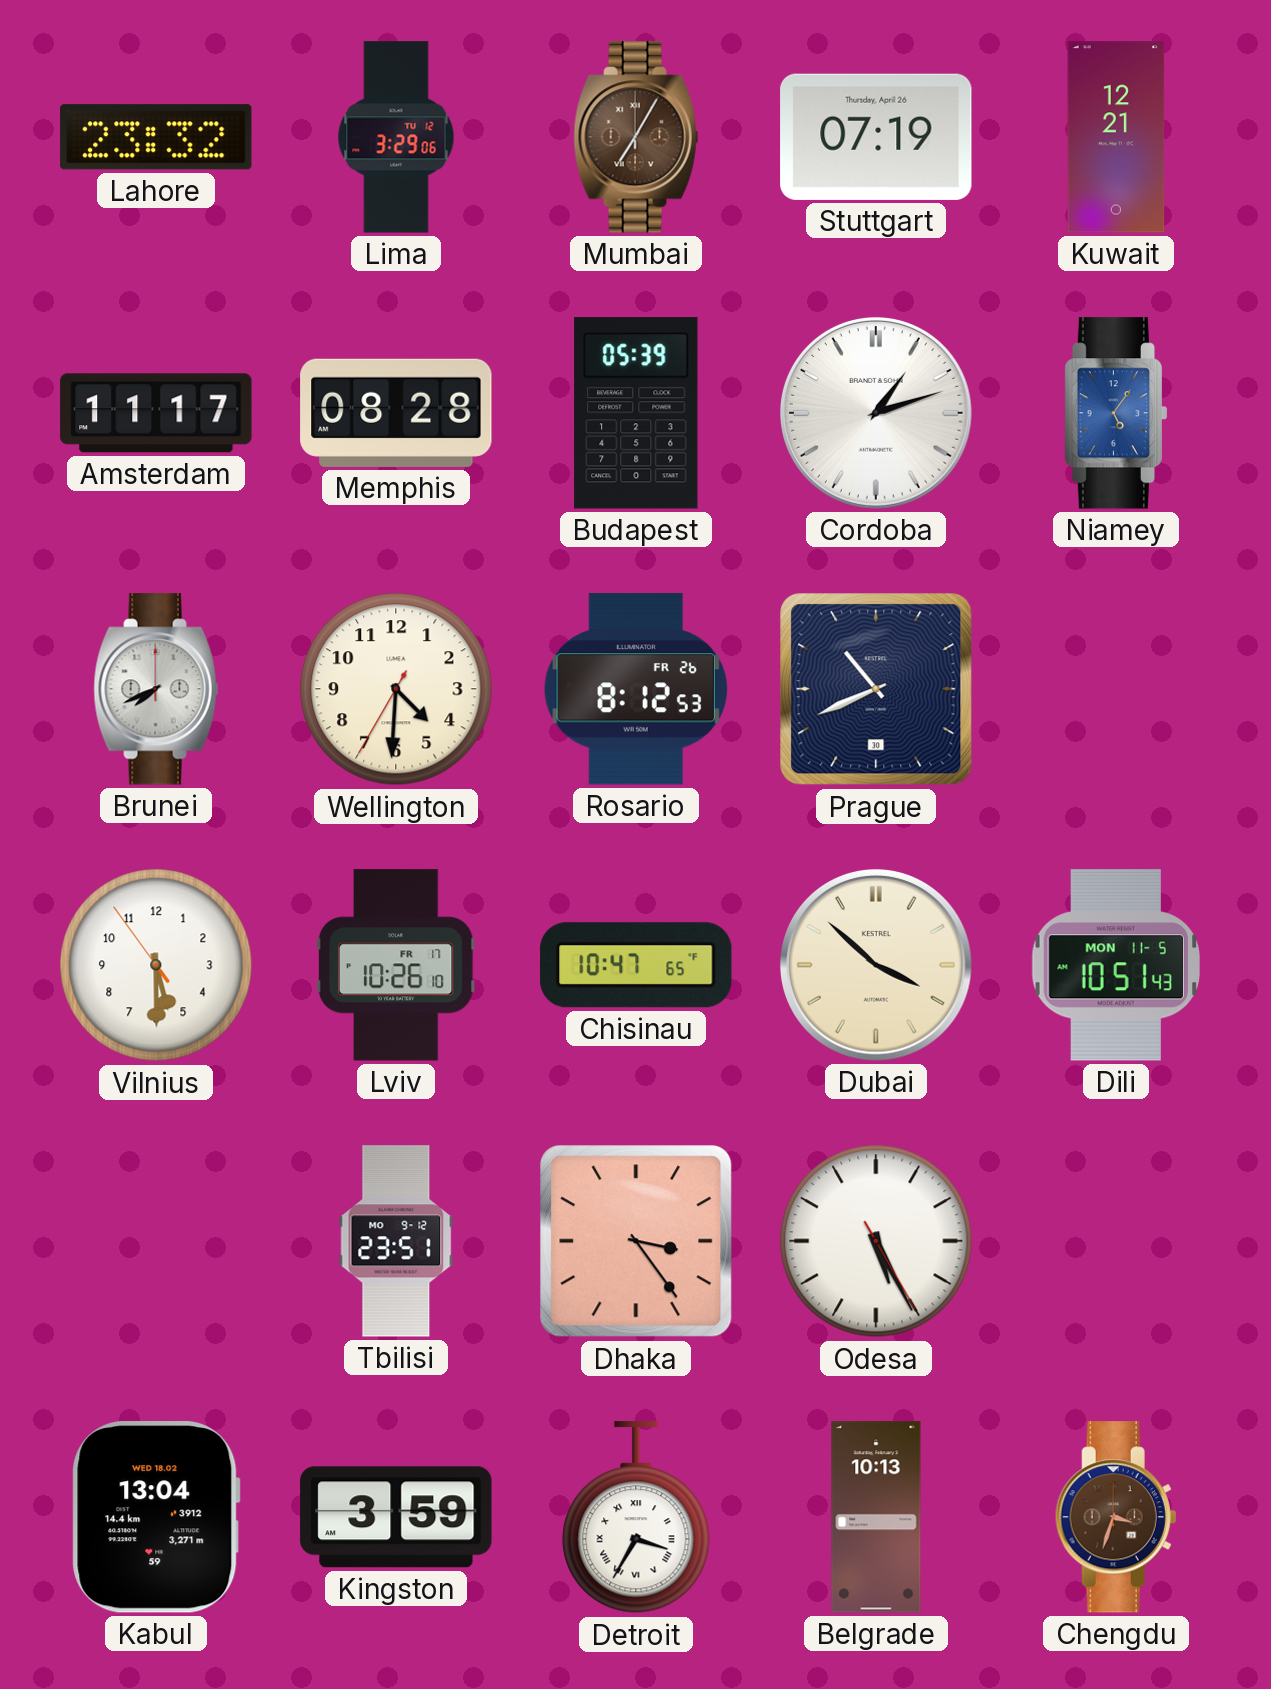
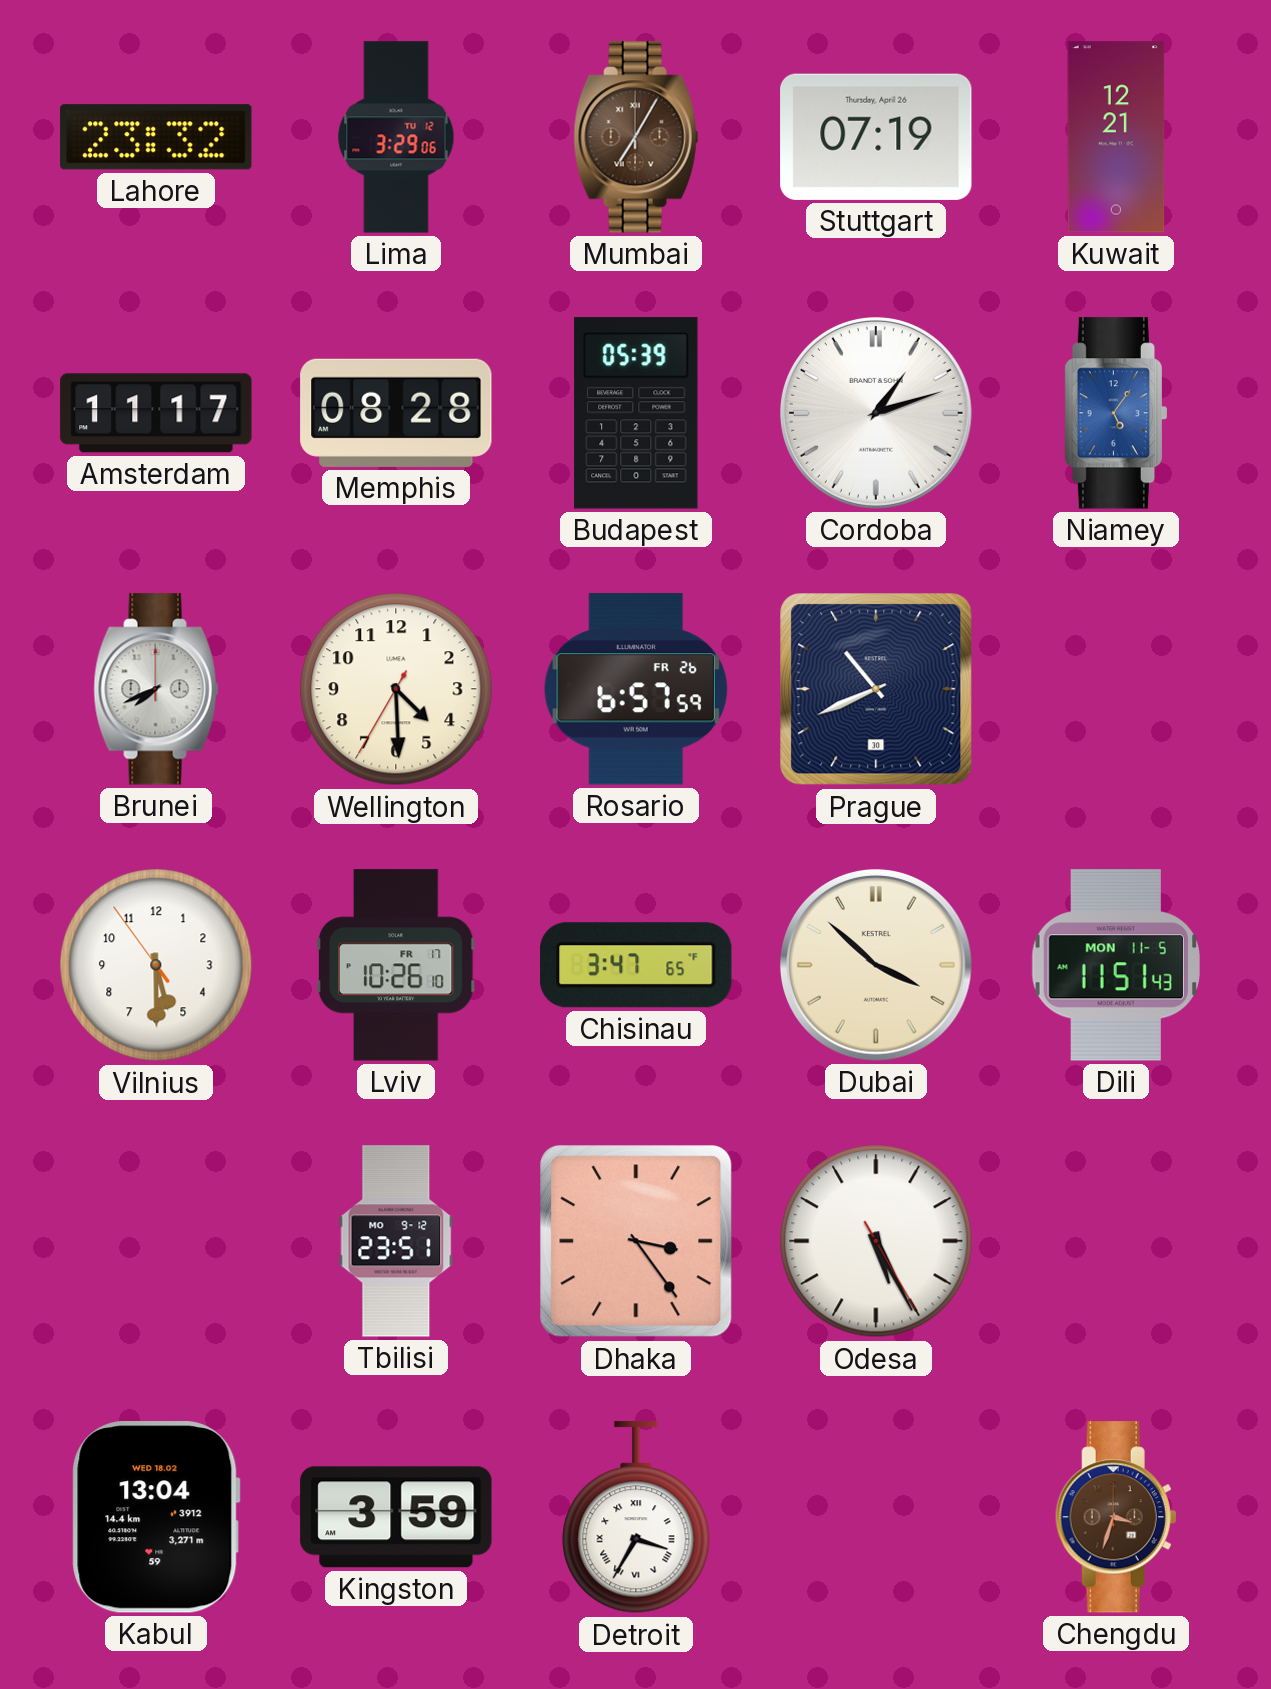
Wellington: 4:30 -> 4:29
Rosario: 8:12 -> 6:57
Chisinau: 10:47 -> 3:47
Dili: 10:51 -> 11:51
Belgrade: 10:13 -> none
